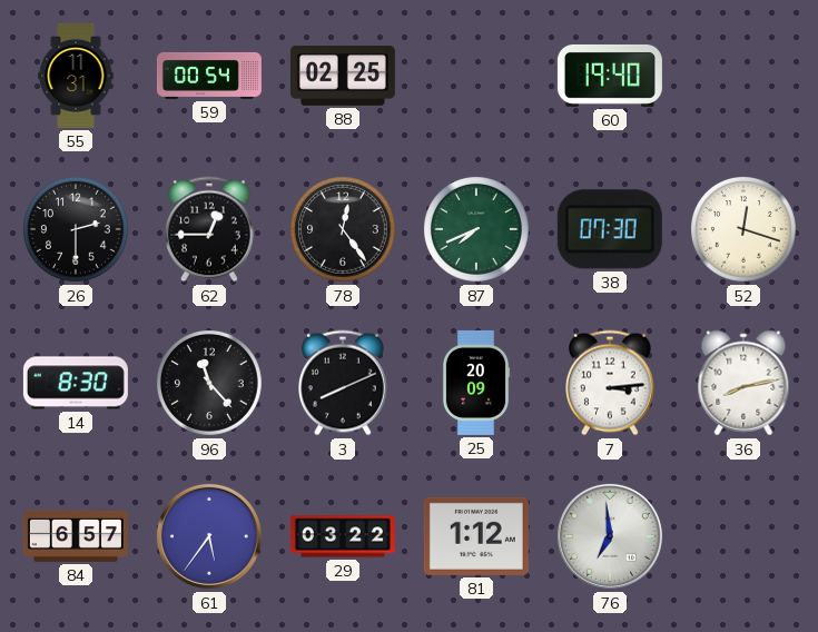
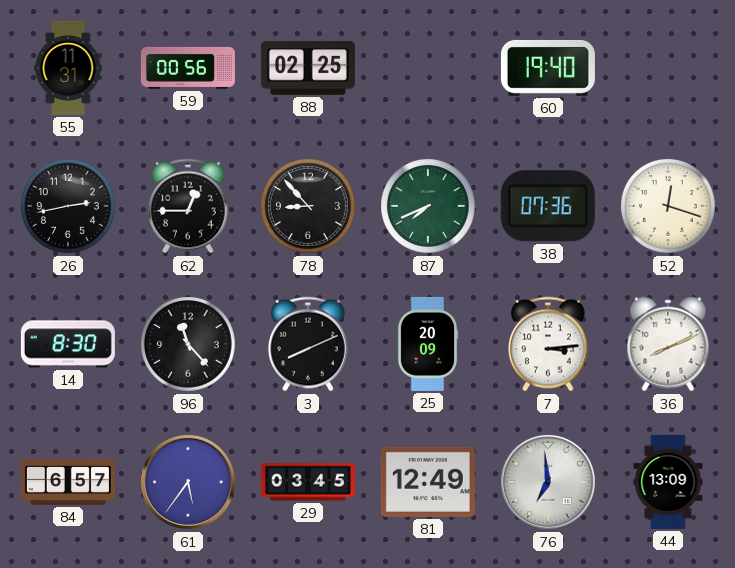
59: 00:54 -> 00:56
26: 2:30 -> 2:43
78: 12:24 -> 8:53
38: 07:30 -> 07:36
36: 8:13 -> 8:11
29: 03:22 -> 03:45
81: 1:12 -> 12:49
44: none -> 13:09
